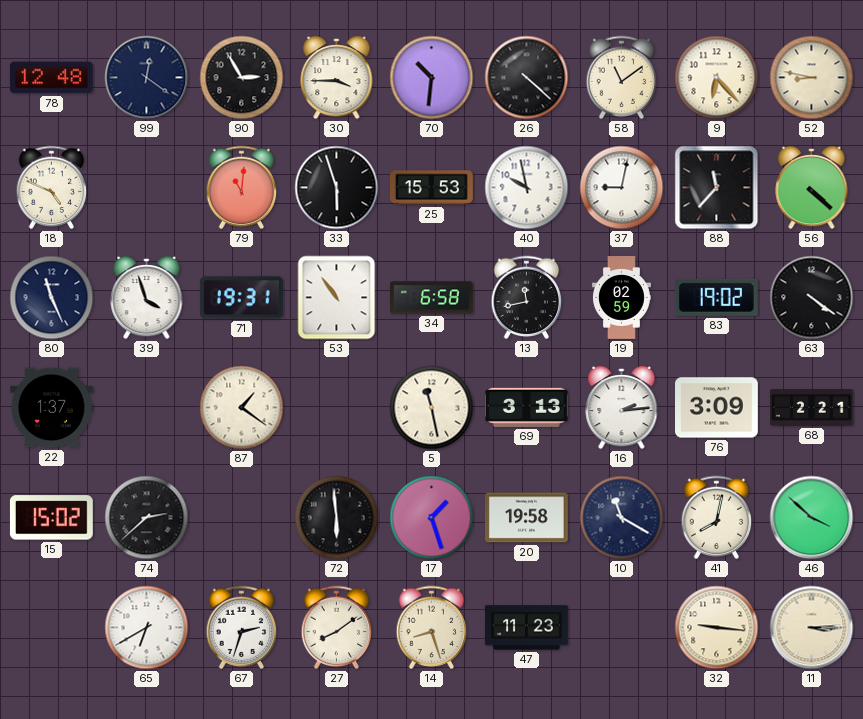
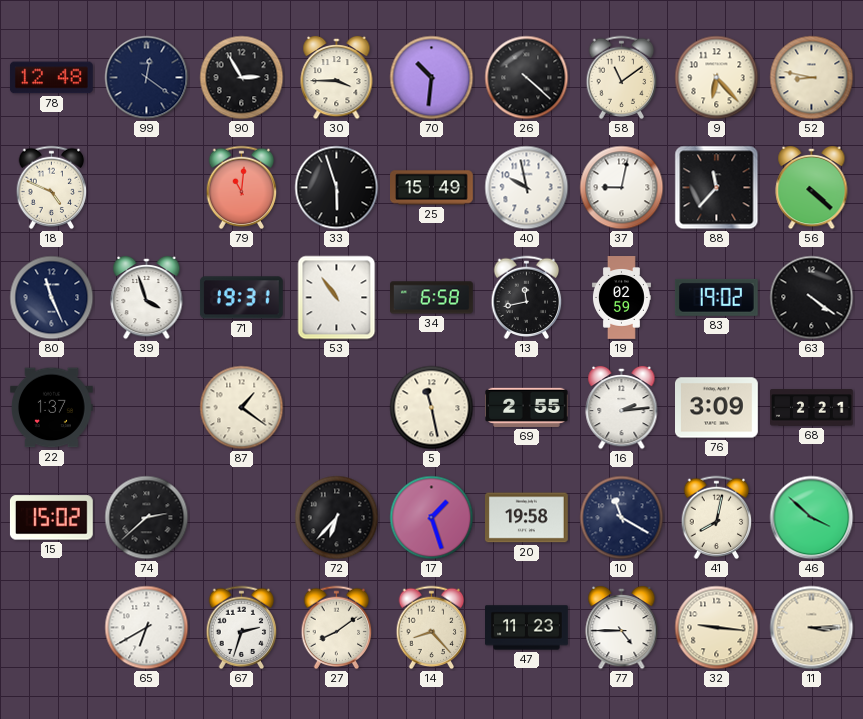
25: 15:53 -> 15:49
69: 3:13 -> 2:55
72: 5:59 -> 6:37
14: 8:27 -> 8:23
77: none -> 4:45
